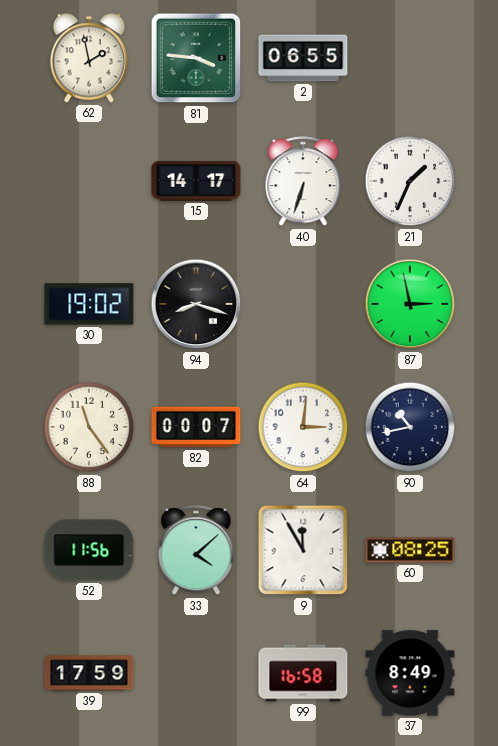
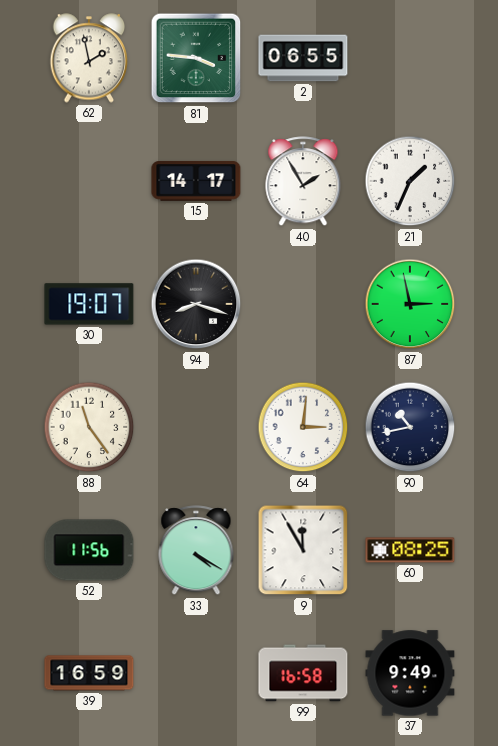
40: 6:33 -> 1:55
30: 19:02 -> 19:07
82: 00:07 -> none
33: 4:08 -> 4:20
39: 17:59 -> 16:59
37: 8:49 -> 9:49
